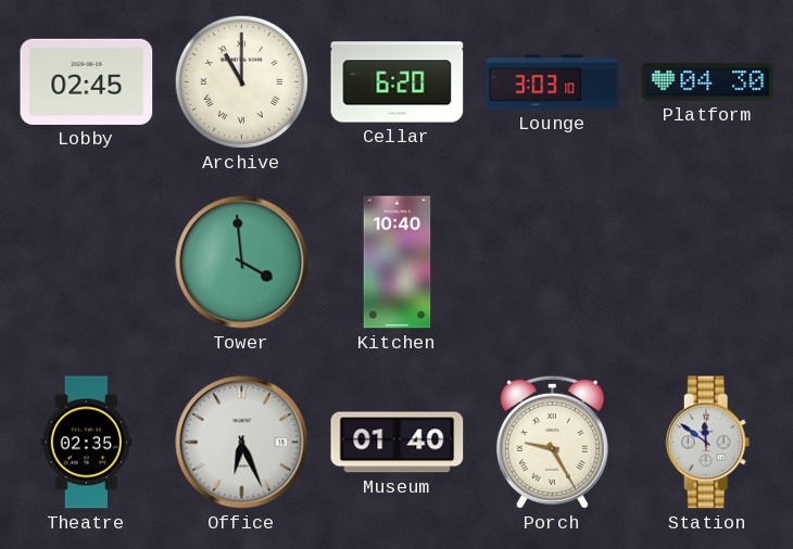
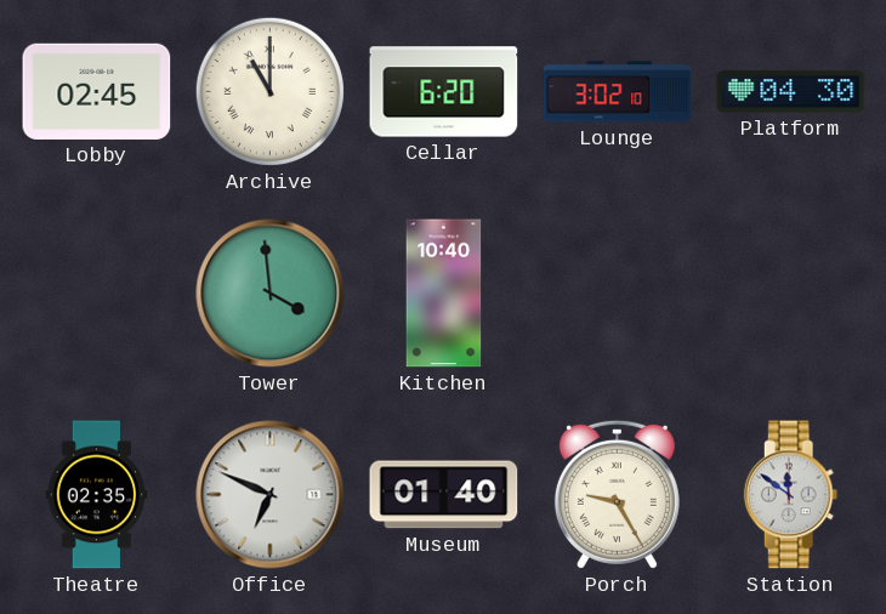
Lounge: 3:03 -> 3:02
Office: 6:26 -> 6:49
